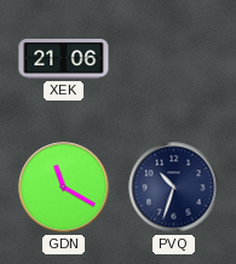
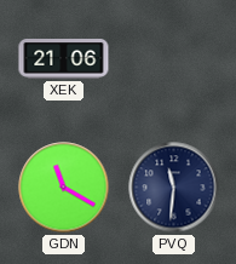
PVQ: 10:33 -> 11:31
